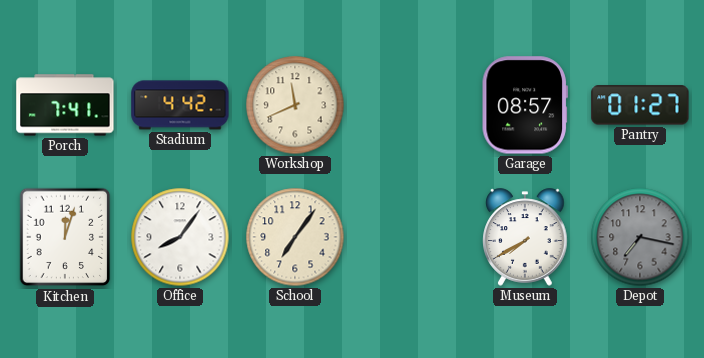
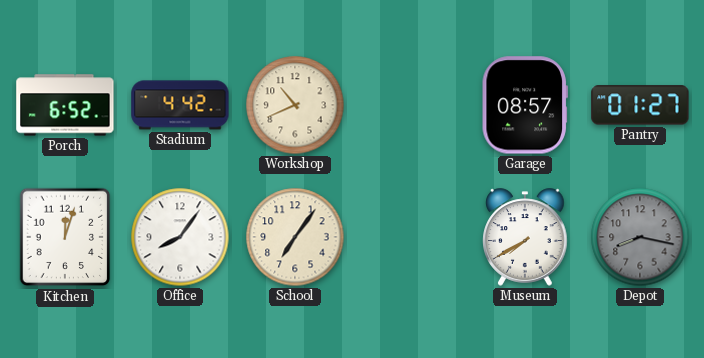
Porch: 7:41 -> 6:52
Workshop: 11:41 -> 10:41
Depot: 7:17 -> 8:17
